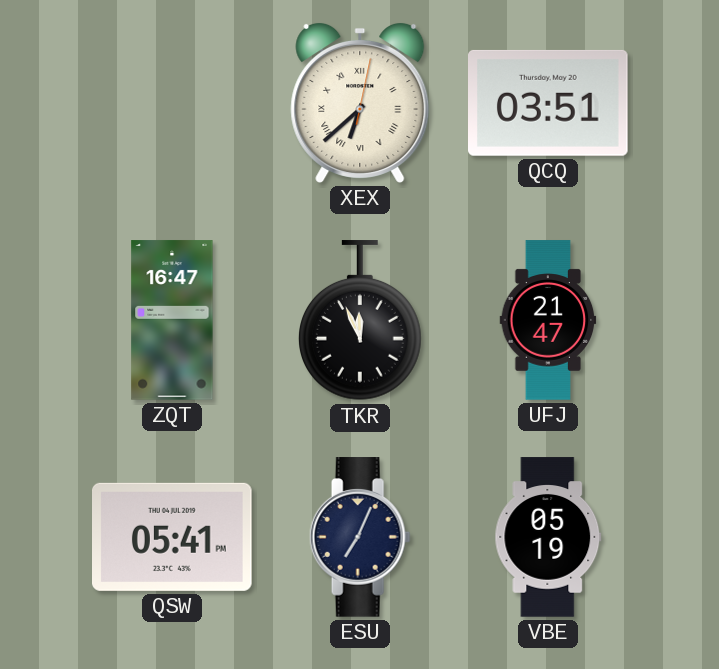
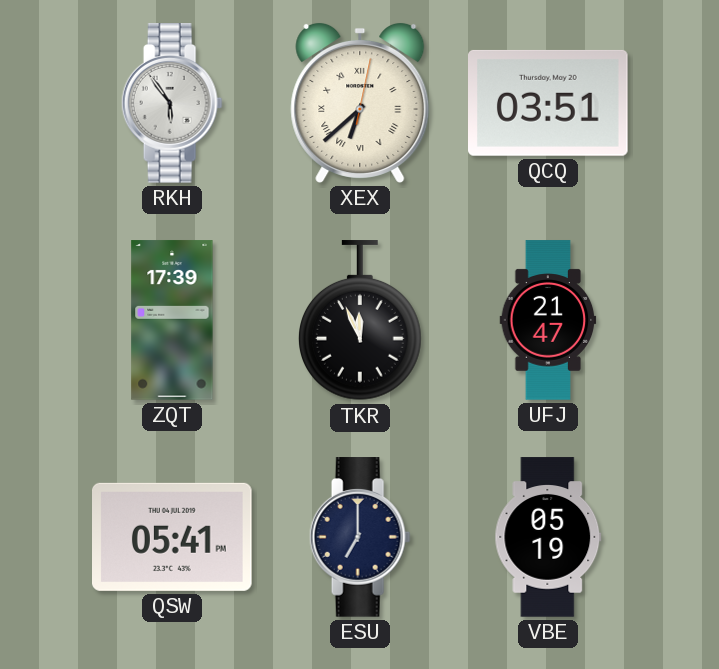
RKH: none -> 5:54
ZQT: 16:47 -> 17:39
ESU: 7:04 -> 7:00
